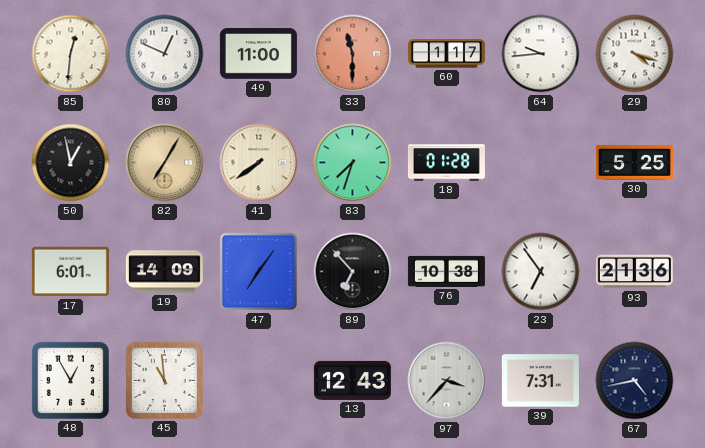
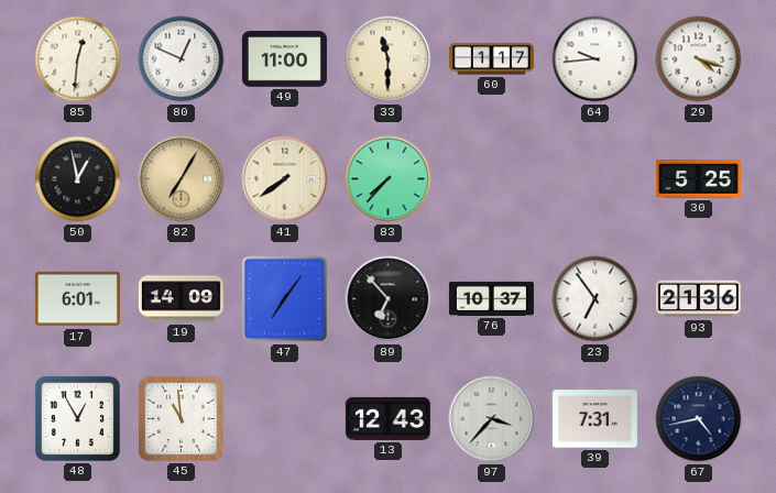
33 dial: salmon -> cream
83: 7:33 -> 7:37
18: 01:28 -> none
76: 10:38 -> 10:37
